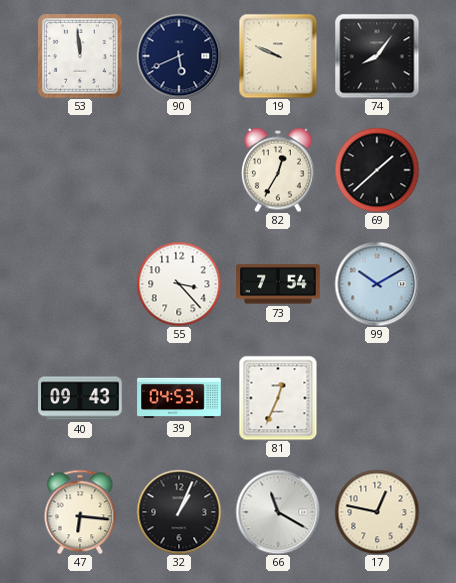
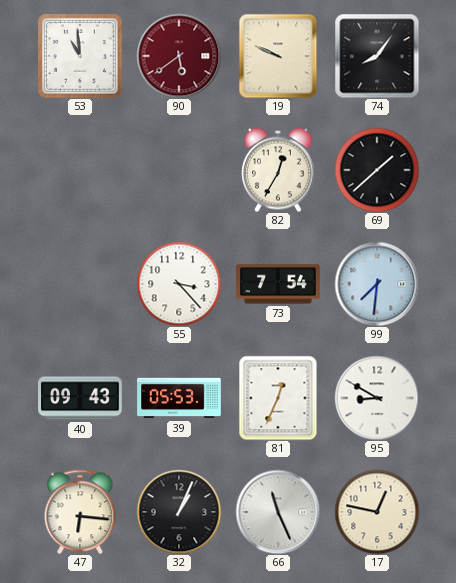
53: 11:59 -> 10:59
90: 5:41 -> 5:39
90 dial: navy -> burgundy
99: 10:10 -> 7:31
39: 04:53 -> 05:53
95: none -> 8:50
66: 11:20 -> 11:26
